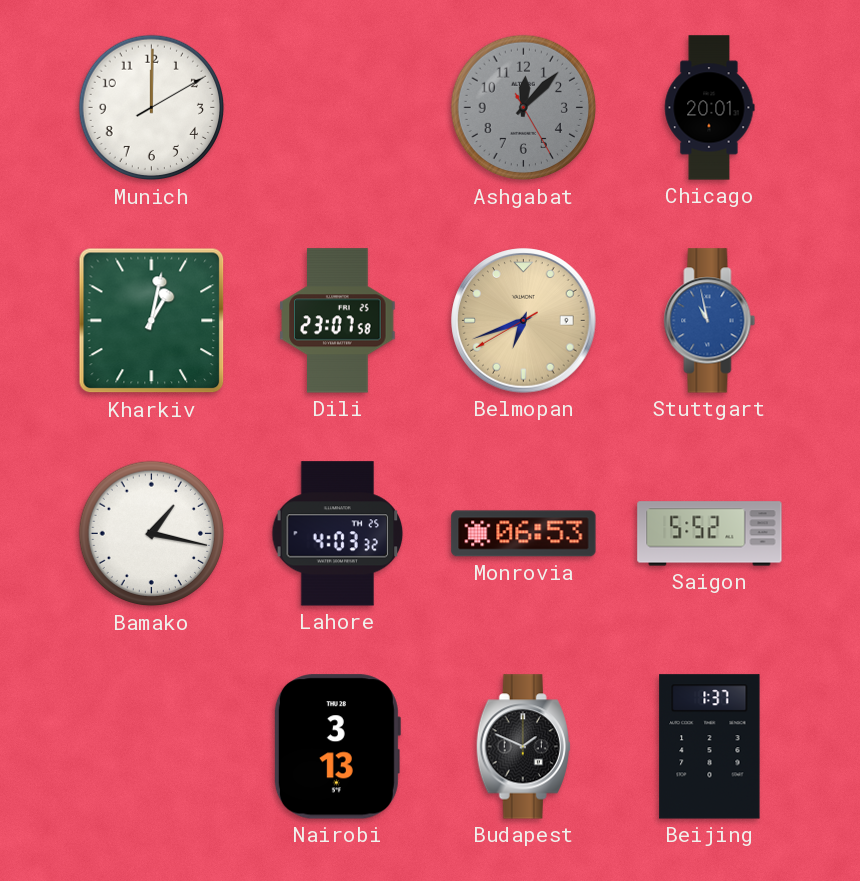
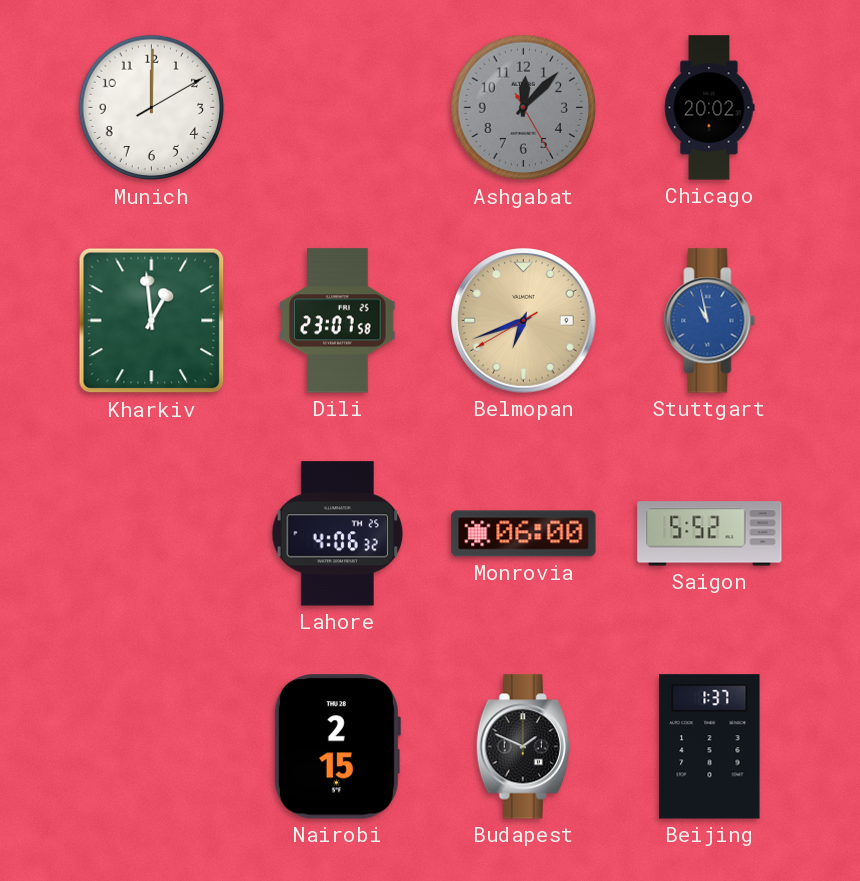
Chicago: 20:01 -> 20:02
Kharkiv: 1:02 -> 12:59
Bamako: 1:17 -> none
Lahore: 4:03 -> 4:06
Monrovia: 06:53 -> 06:00
Nairobi: 3:13 -> 2:15
